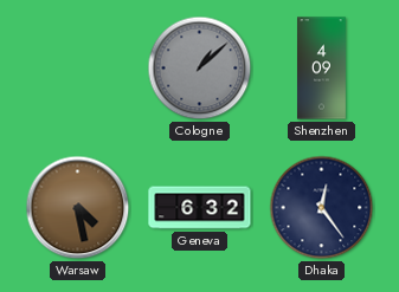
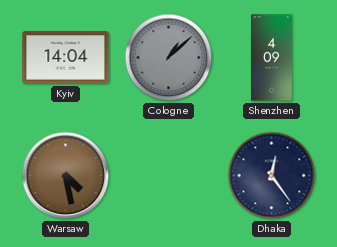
Kyiv: none -> 14:04
Geneva: 6:32 -> none
